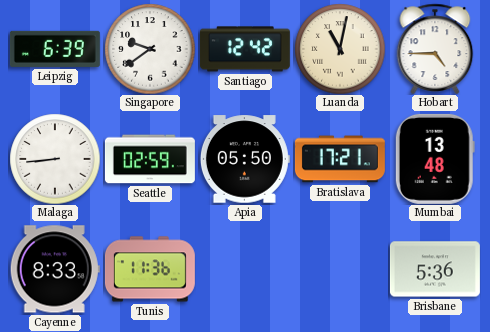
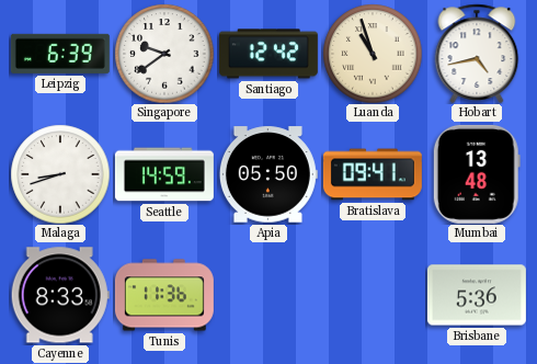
Luanda: 11:02 -> 10:57
Hobart: 4:45 -> 4:43
Malaga: 8:44 -> 8:42
Seattle: 02:59 -> 14:59
Bratislava: 17:21 -> 09:41
